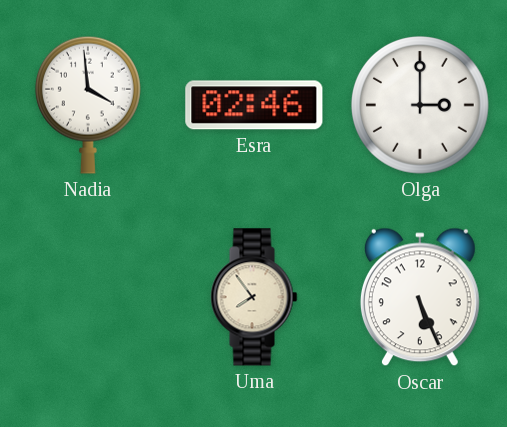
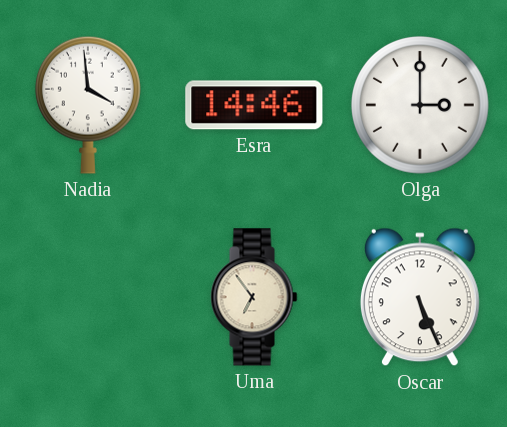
Esra: 02:46 -> 14:46
Uma: 7:54 -> 6:54
